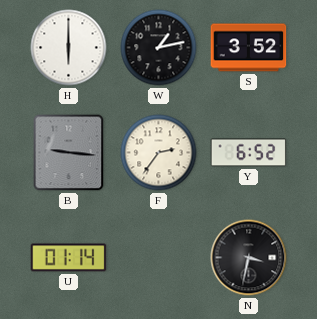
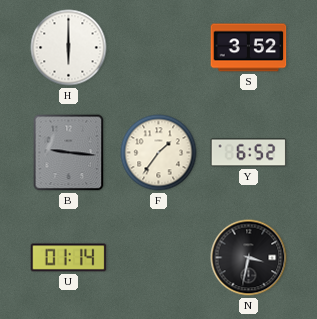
W: 1:13 -> none
F: 2:36 -> 1:36
